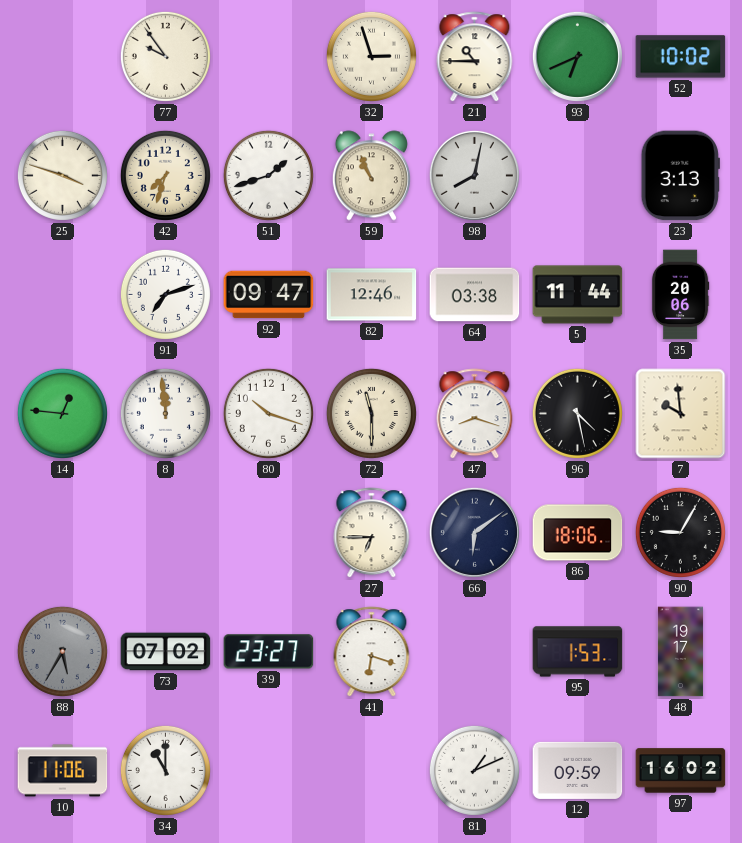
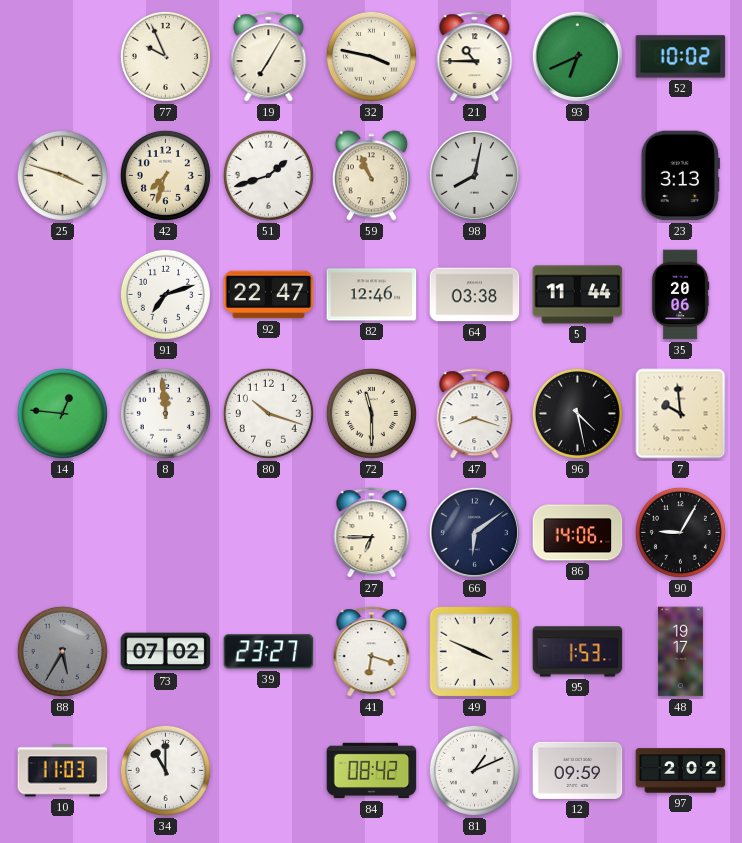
77: 9:54 -> 9:56
19: none -> 7:05
32: 2:57 -> 3:47
92: 09:47 -> 22:47
86: 18:06 -> 14:06
49: none -> 3:49
10: 11:06 -> 11:03
84: none -> 08:42
97: 16:02 -> 2:02
